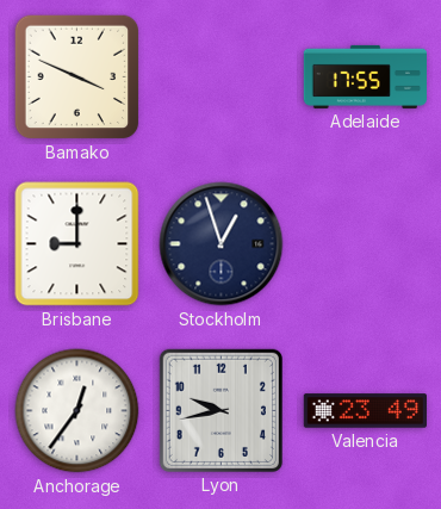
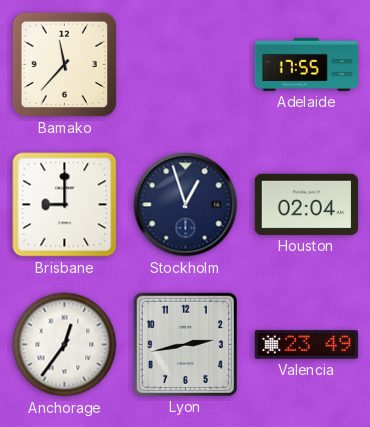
Bamako: 3:49 -> 11:37
Houston: none -> 02:04
Lyon: 9:43 -> 2:43
